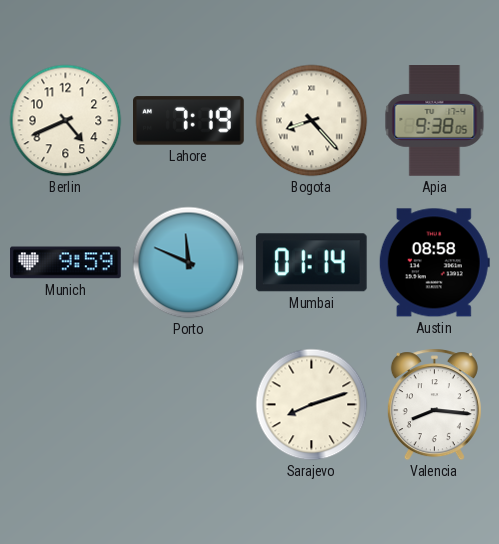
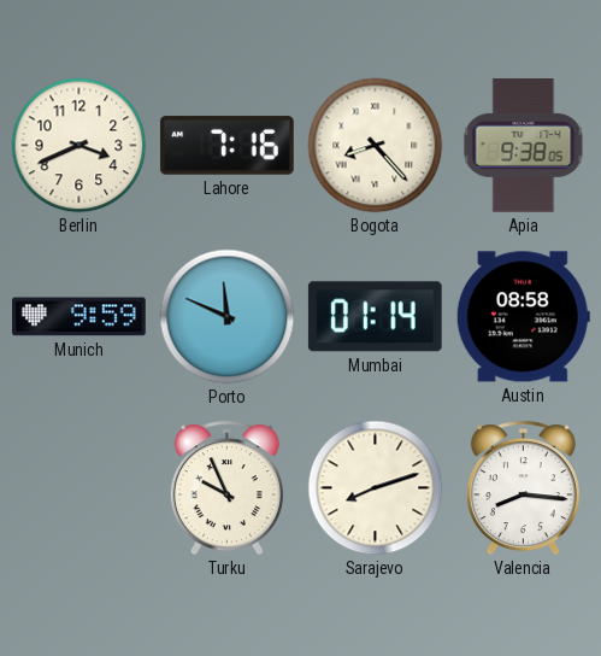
Berlin: 4:41 -> 3:41
Lahore: 7:19 -> 7:16
Turku: none -> 9:56
